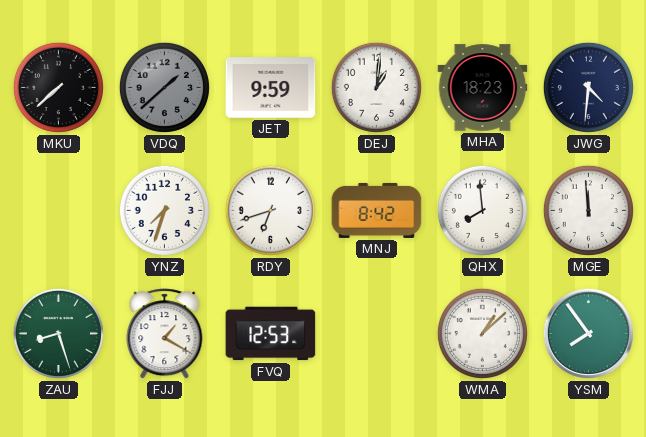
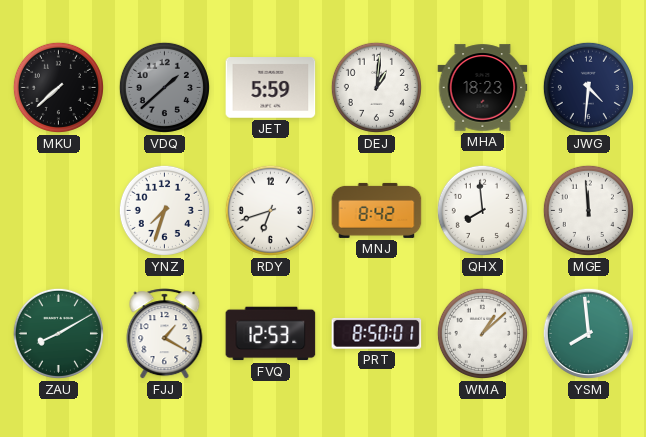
JET: 9:59 -> 5:59
ZAU: 8:27 -> 8:10
PRT: none -> 8:50
YSM: 7:54 -> 7:59
